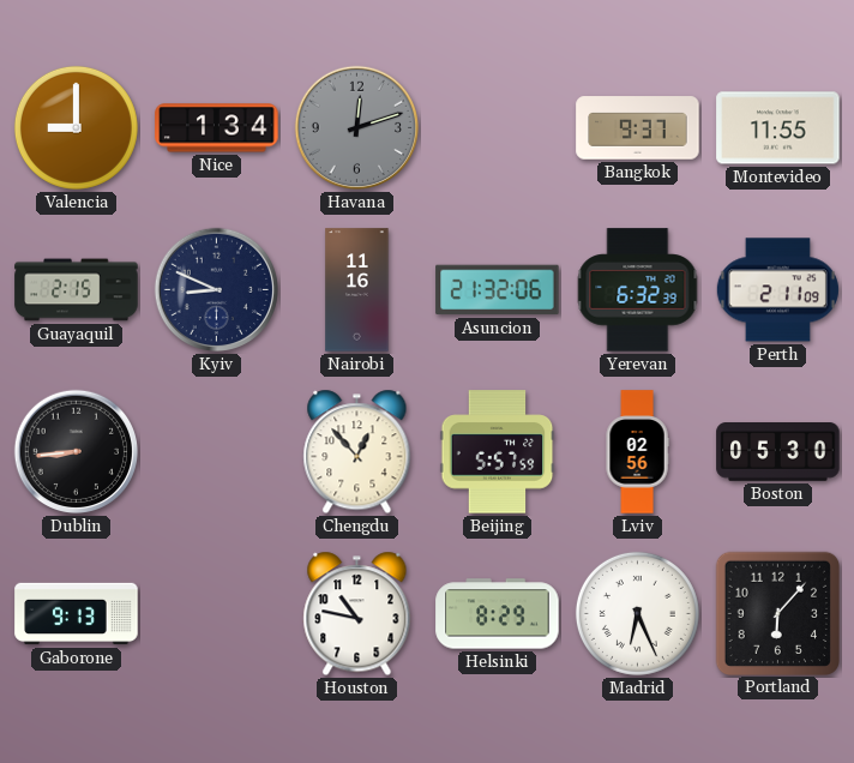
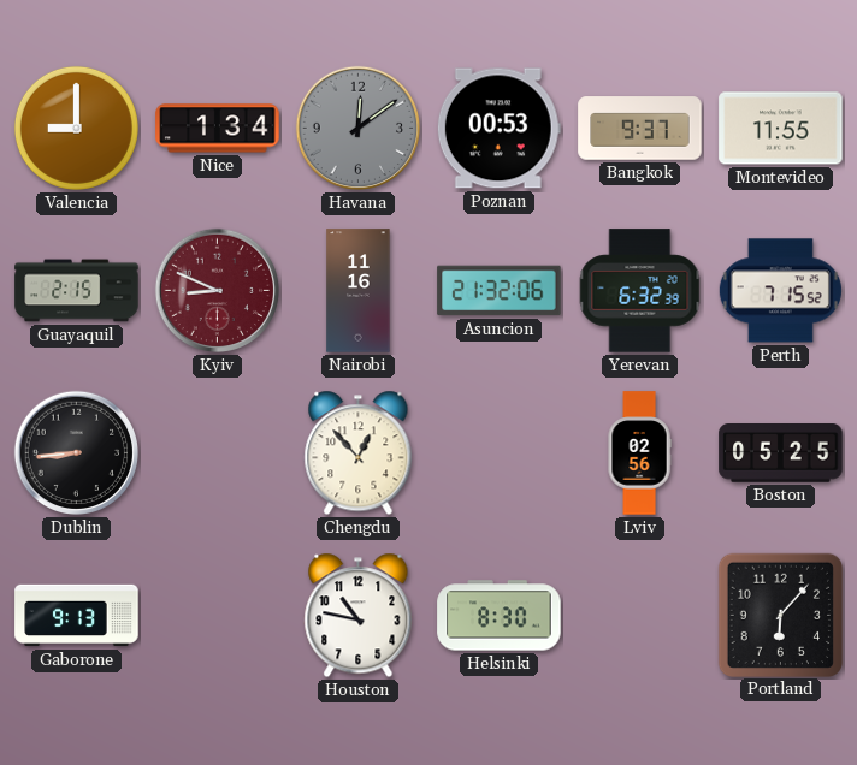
Havana: 12:12 -> 12:09
Poznan: none -> 00:53
Kyiv dial: navy -> burgundy
Perth: 2:11 -> 7:15
Beijing: 5:57 -> none
Boston: 05:30 -> 05:25
Helsinki: 8:29 -> 8:30
Madrid: 6:26 -> none
